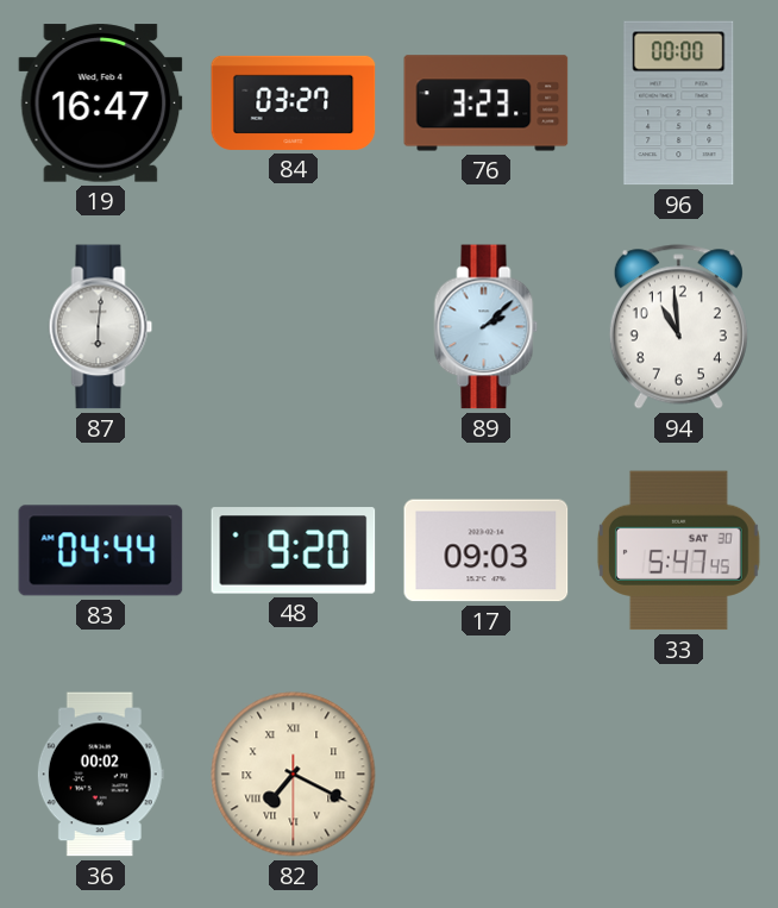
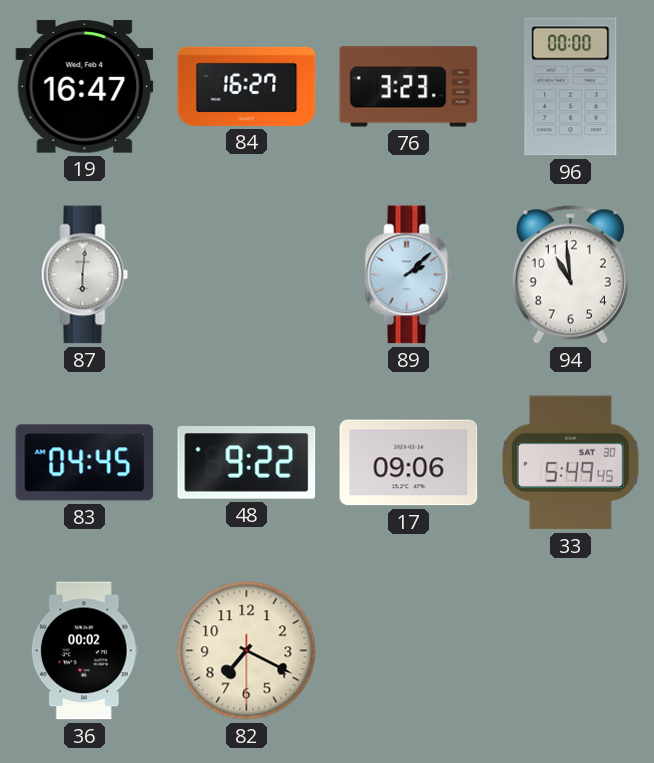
84: 03:27 -> 16:27
83: 04:44 -> 04:45
48: 9:20 -> 9:22
17: 09:03 -> 09:06
33: 5:47 -> 5:49
82 numerals: Roman -> Arabic
